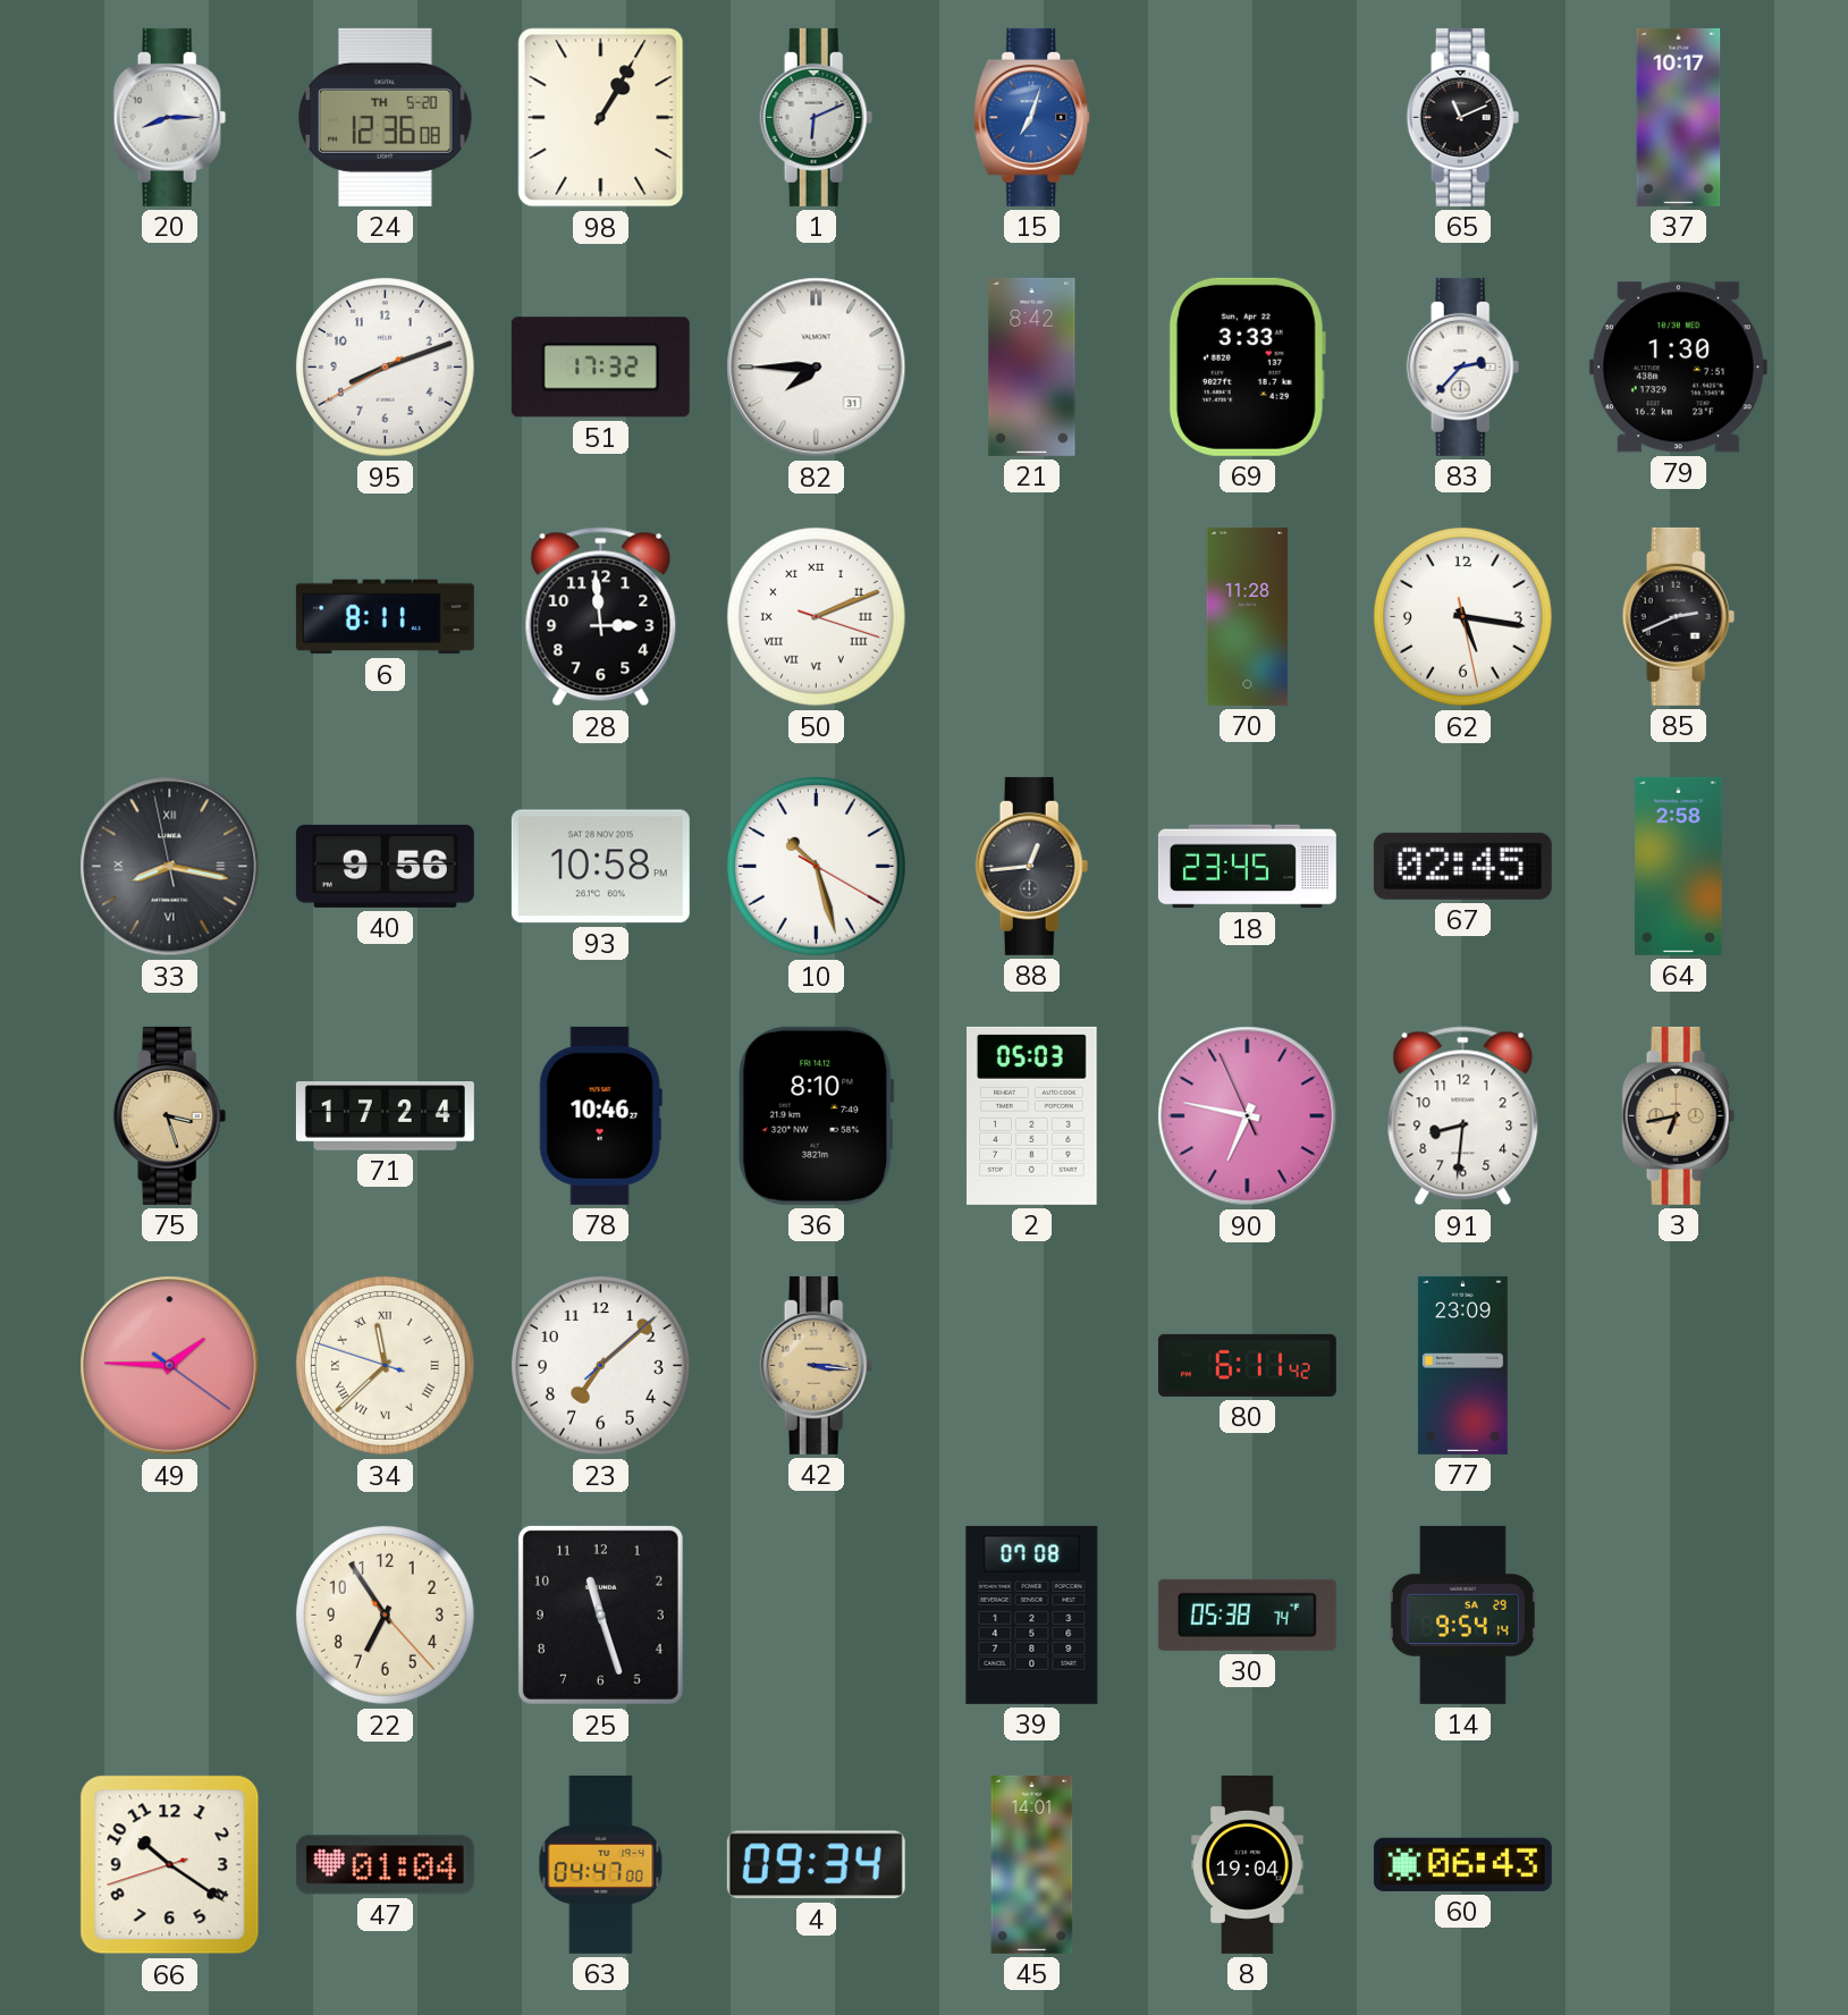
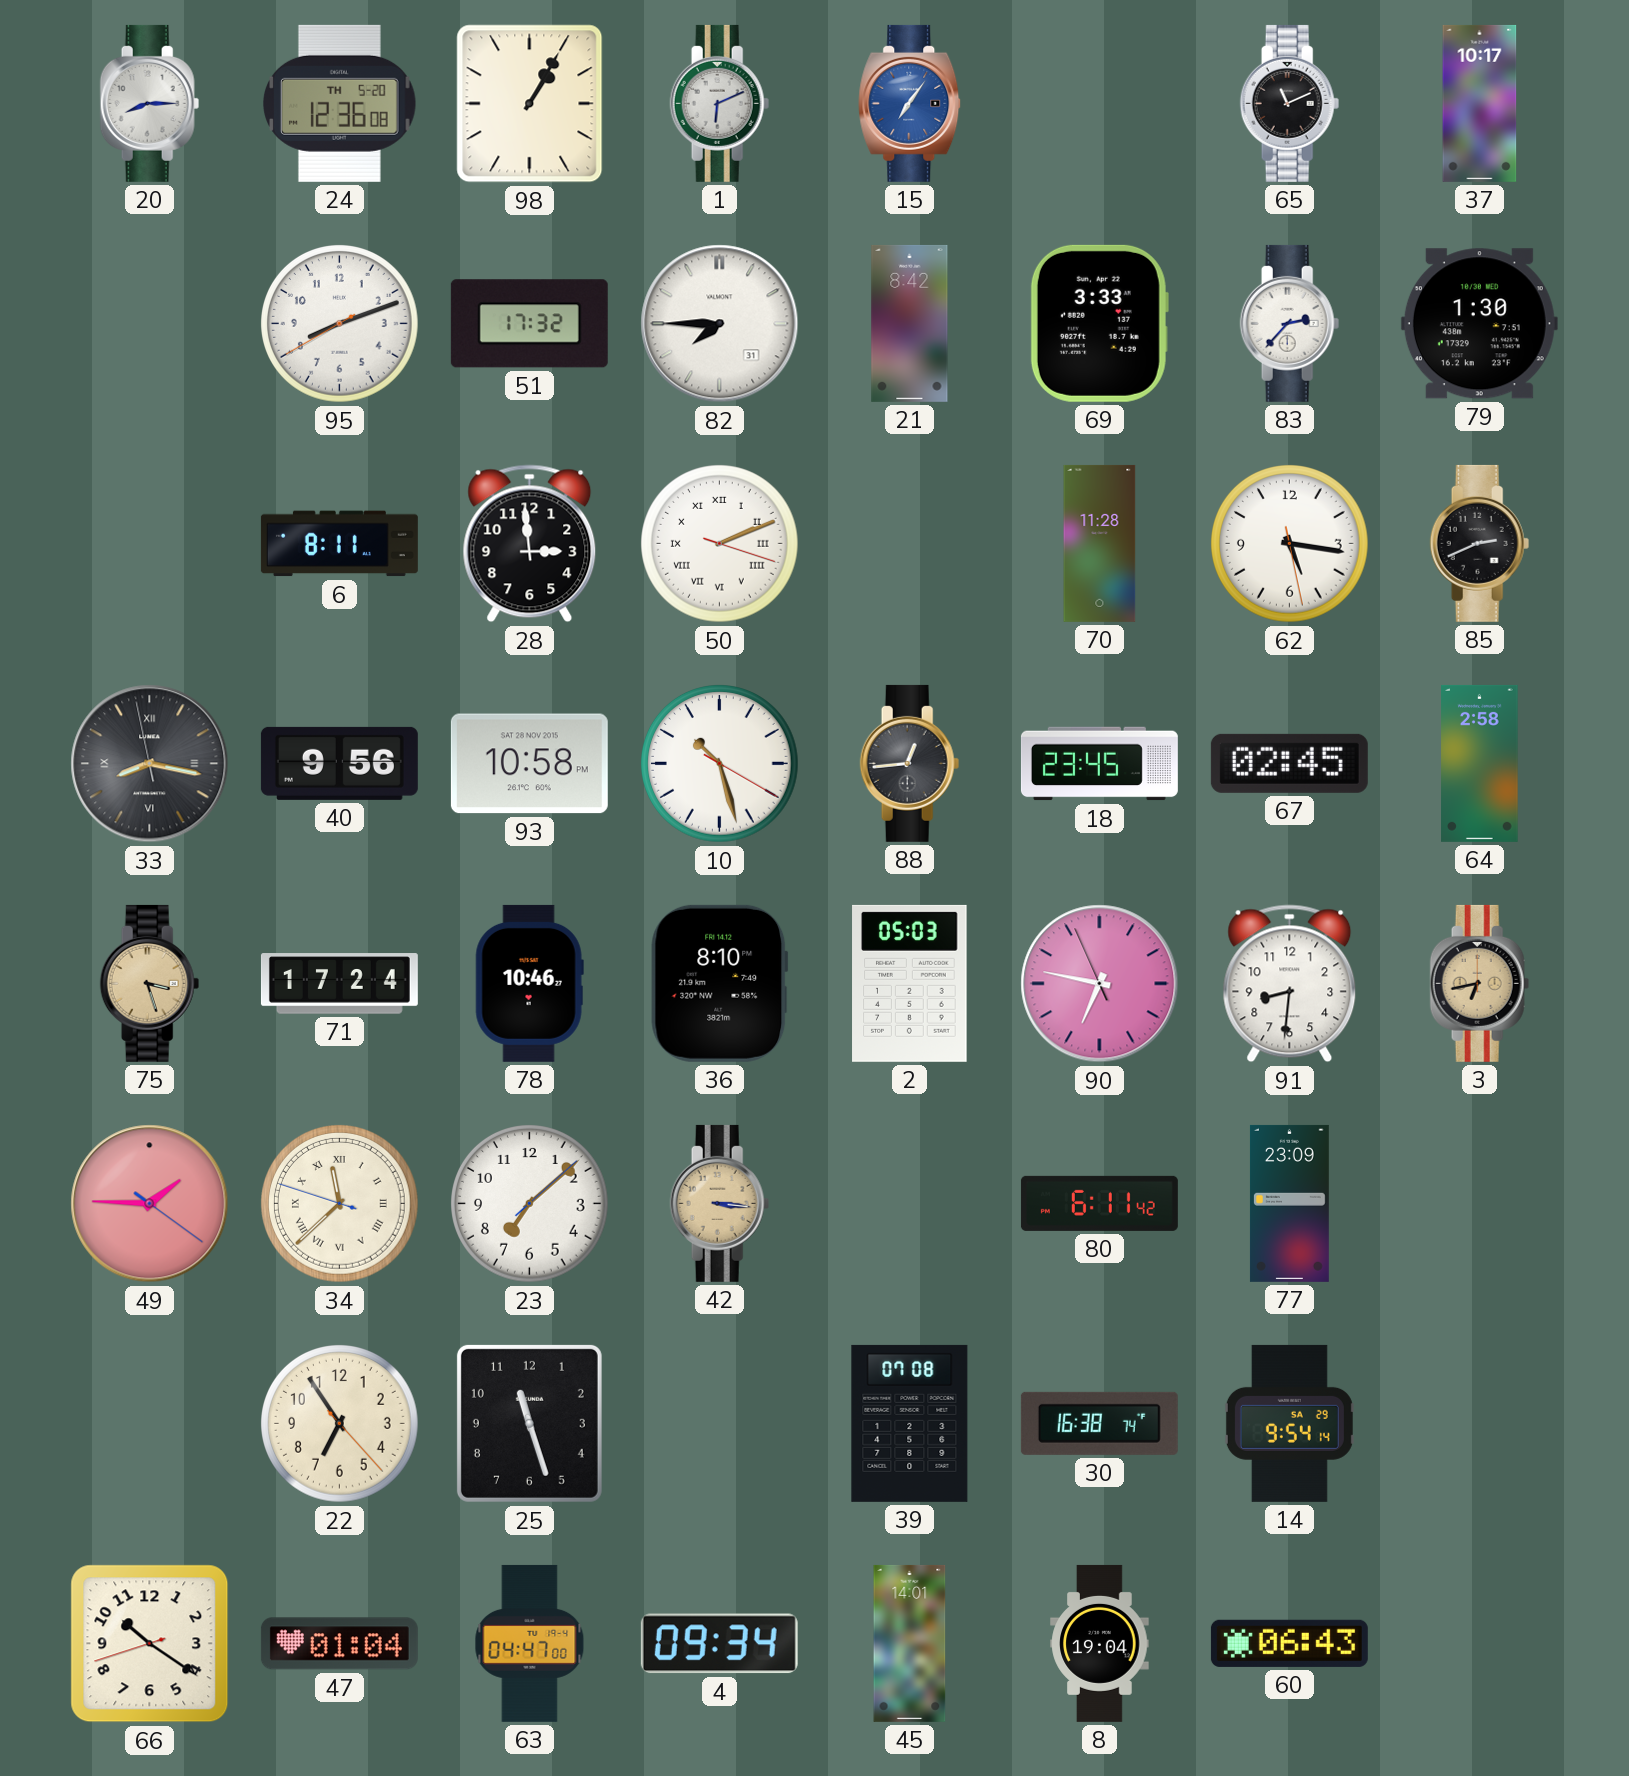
15: 7:03 -> 7:06
30: 05:38 -> 16:38
